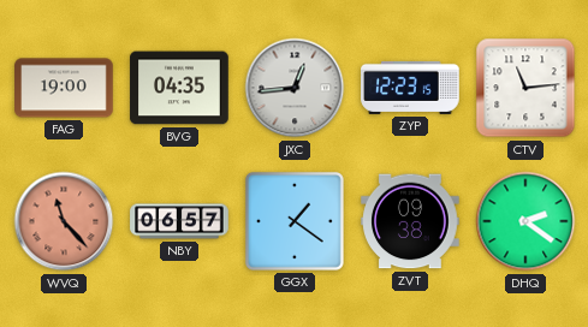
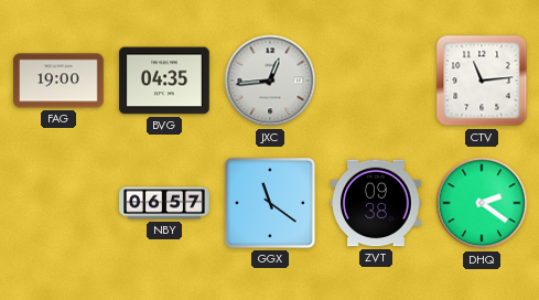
ZYP: 12:23 -> none
WVQ: 11:23 -> none
GGX: 1:21 -> 11:21
